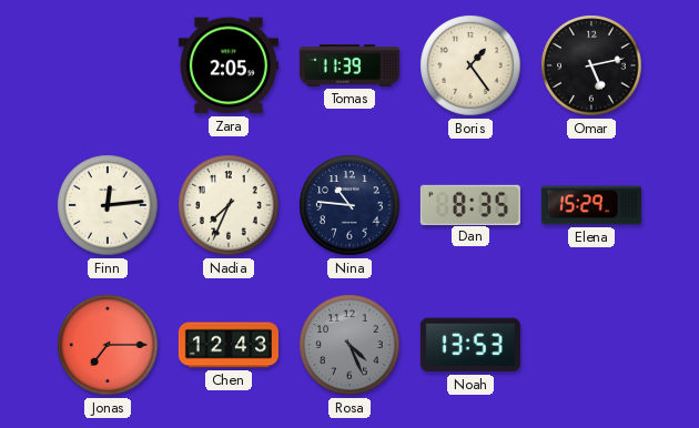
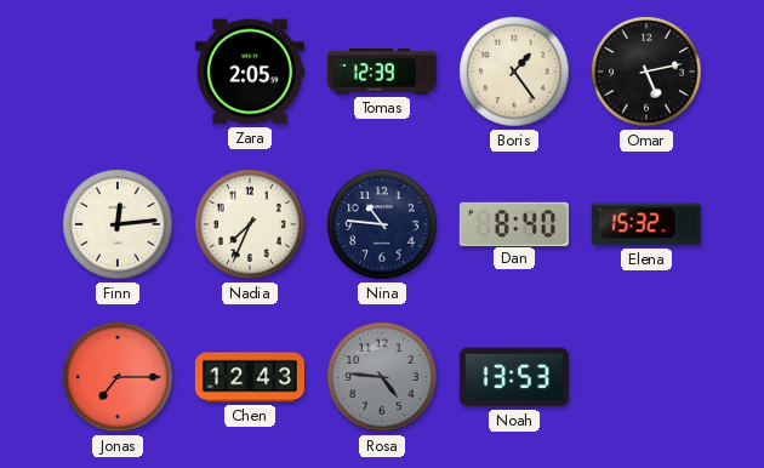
Tomas: 11:39 -> 12:39
Dan: 8:35 -> 8:40
Elena: 15:29 -> 15:32
Rosa: 4:26 -> 4:46
